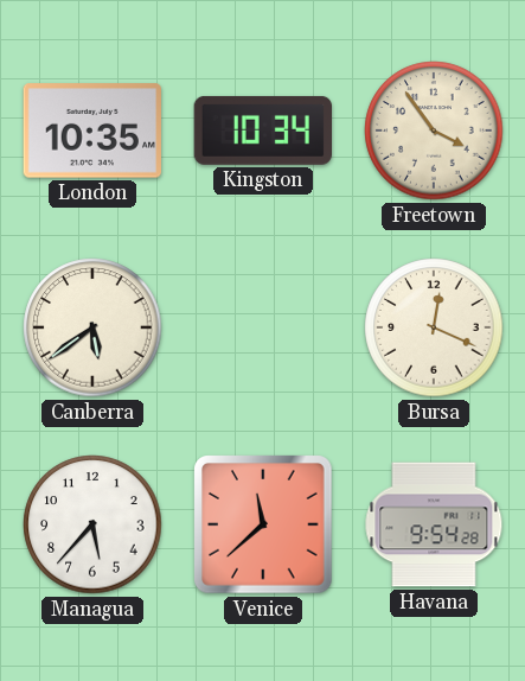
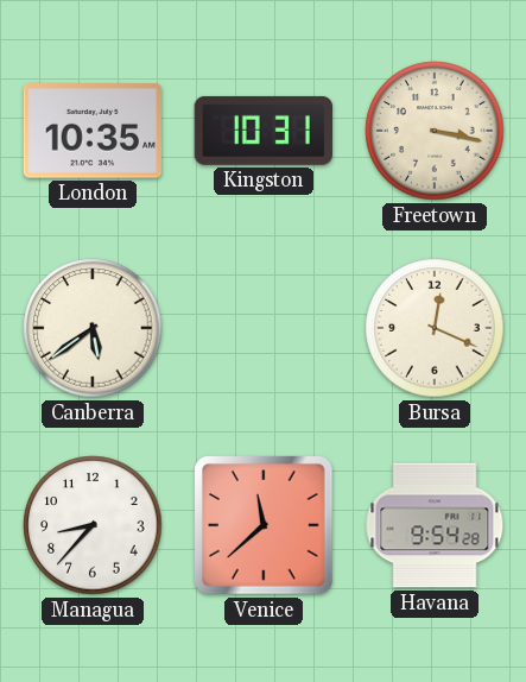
Kingston: 10:34 -> 10:31
Freetown: 3:54 -> 3:17
Managua: 5:37 -> 8:37
